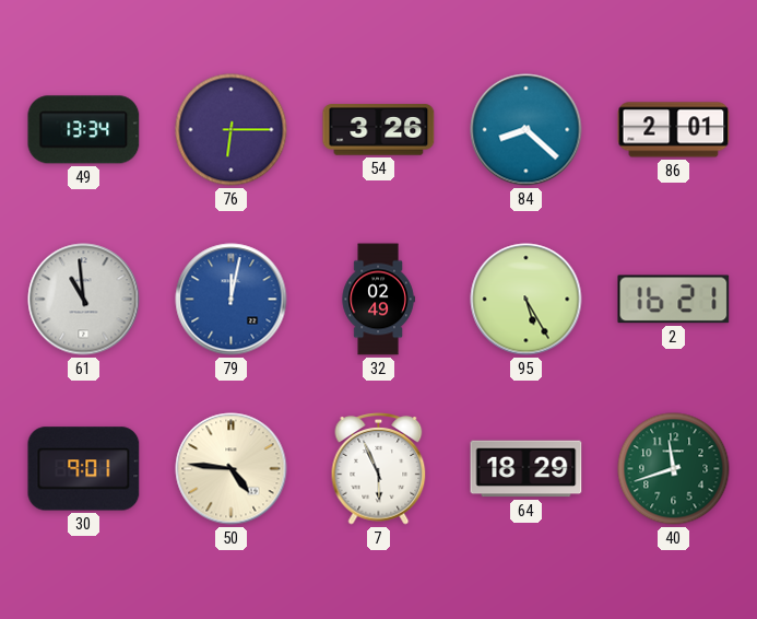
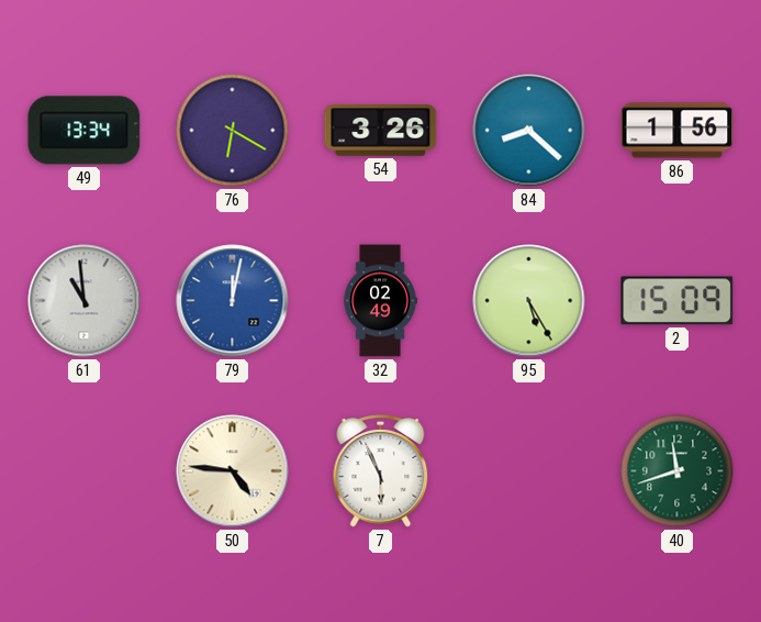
76: 6:15 -> 6:20
86: 2:01 -> 1:56
2: 16:21 -> 15:09
30: 9:01 -> none
64: 18:29 -> none
